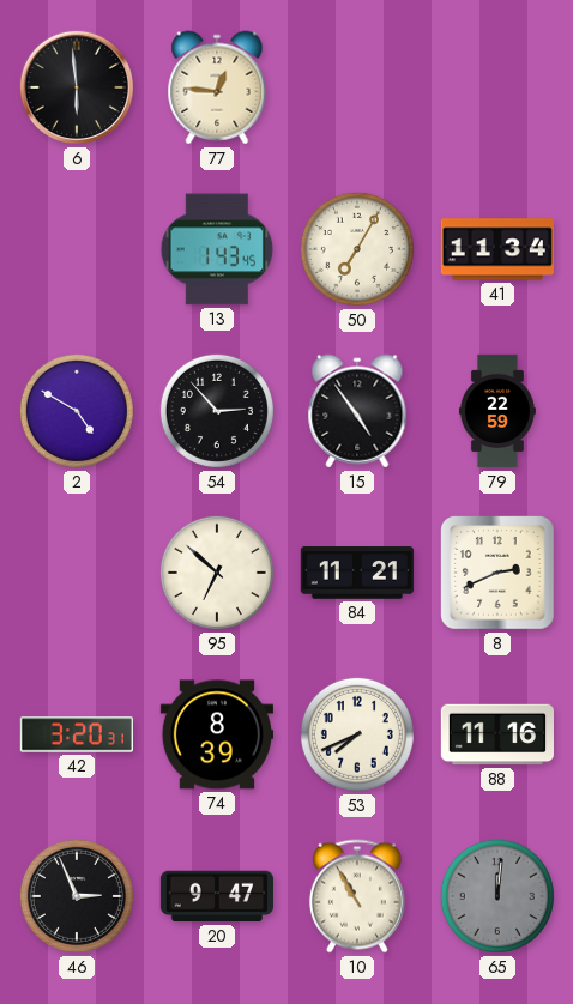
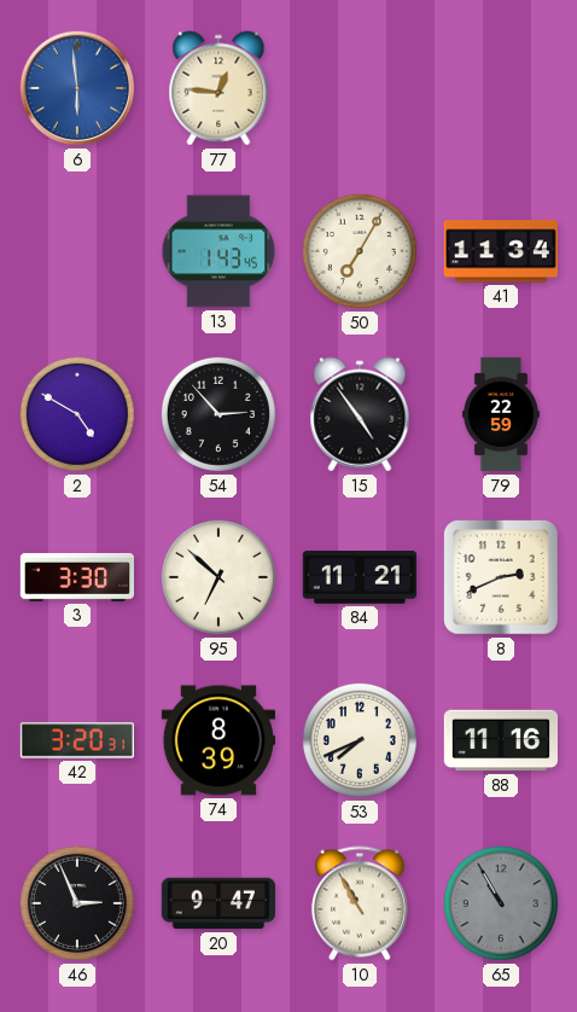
6 dial: black -> blue
3: none -> 3:30
65: 12:01 -> 10:55
